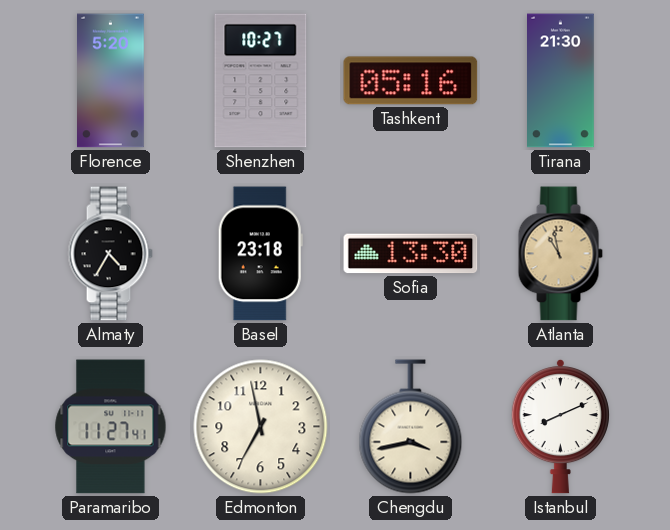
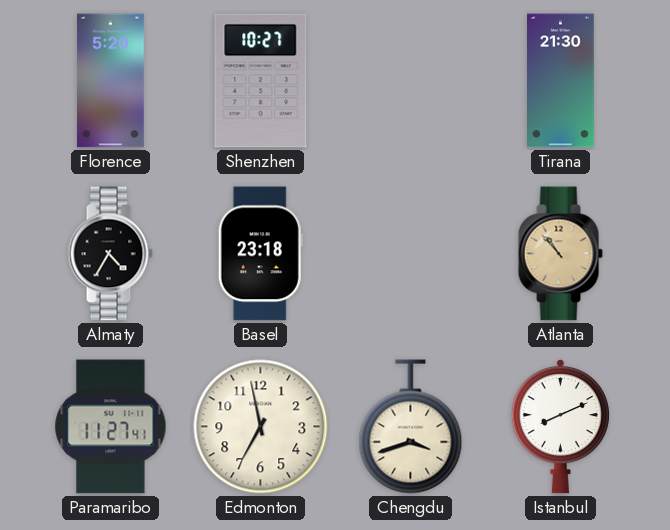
Tashkent: 05:16 -> none
Sofia: 13:30 -> none
Atlanta: 10:58 -> 10:53
Chengdu: 3:43 -> 3:42
